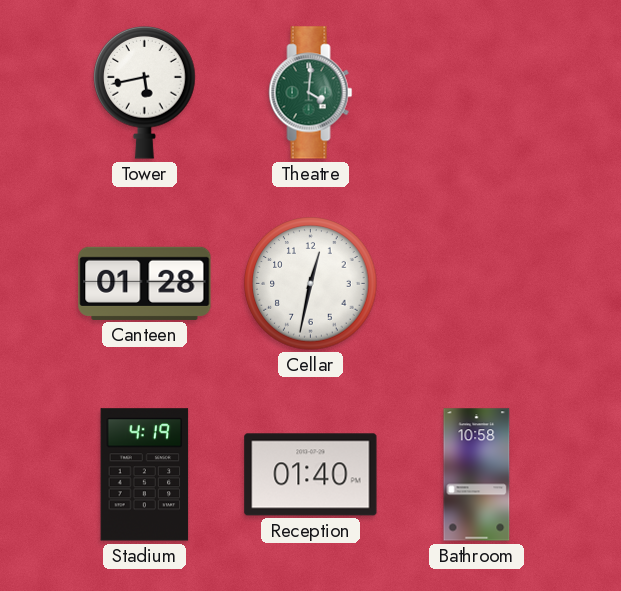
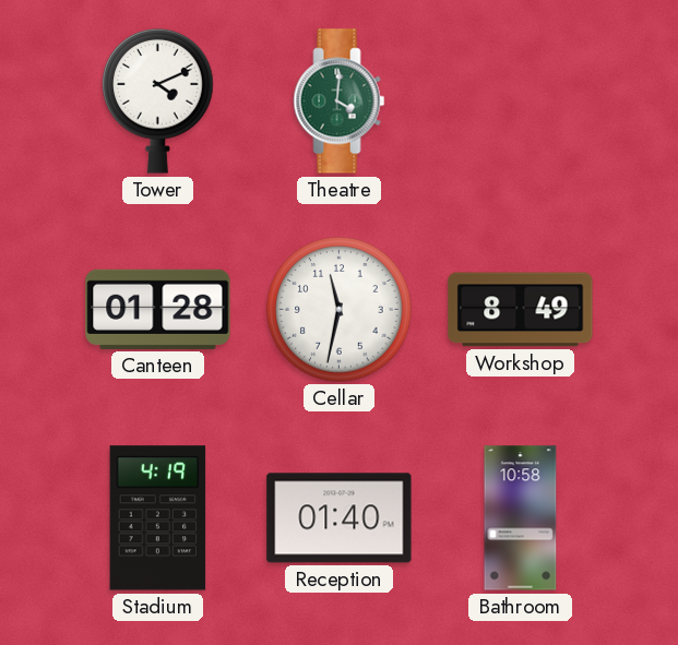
Tower: 5:43 -> 4:11
Cellar: 12:32 -> 11:32
Workshop: none -> 8:49
